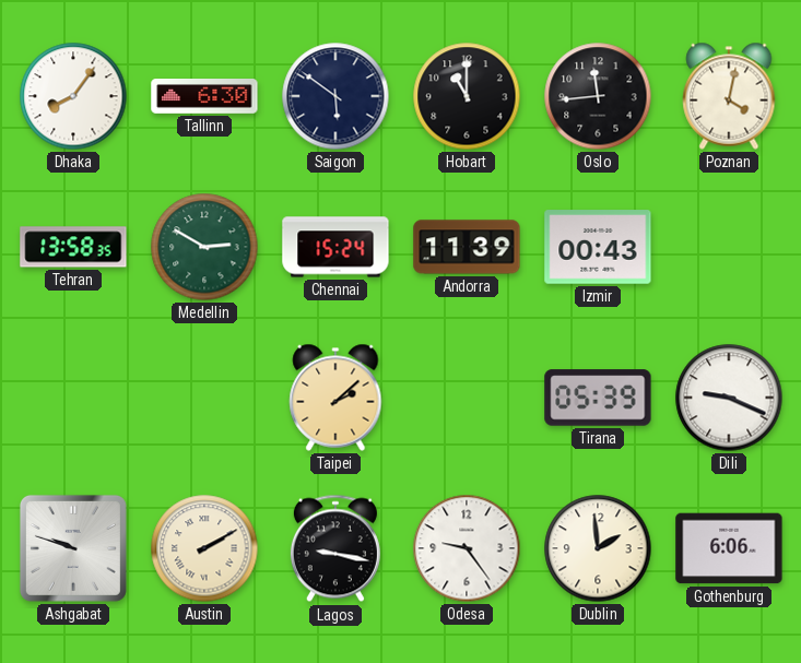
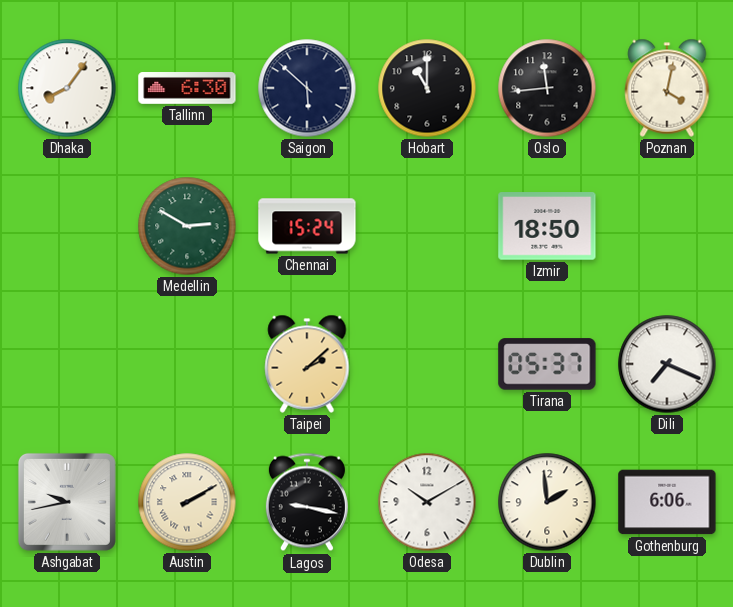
Saigon: 5:51 -> 5:52
Tehran: 13:58 -> none
Andorra: 11:39 -> none
Izmir: 00:43 -> 18:50
Tirana: 05:39 -> 05:37
Dili: 9:19 -> 7:19
Ashgabat: 9:48 -> 9:43
Odesa: 9:24 -> 10:10
